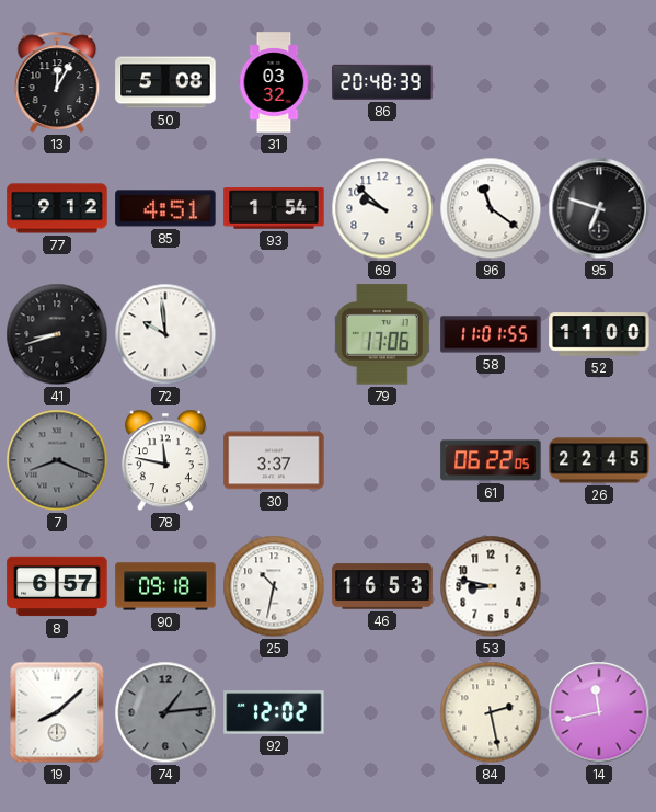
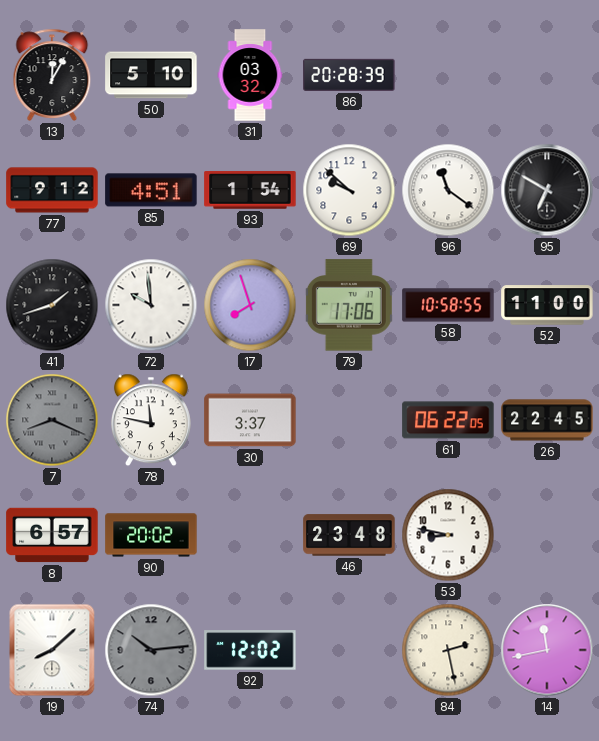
50: 5:08 -> 5:10
86: 20:48 -> 20:28
95: 6:48 -> 6:50
41: 8:42 -> 1:42
17: none -> 7:57
58: 11:01 -> 10:58
90: 09:18 -> 20:02
25: 10:32 -> none
46: 16:53 -> 23:48
74: 1:14 -> 10:14
